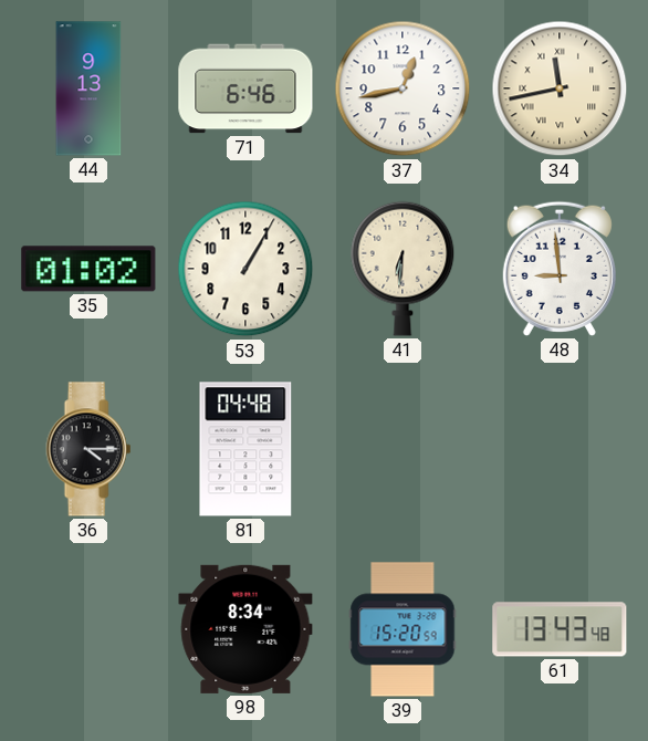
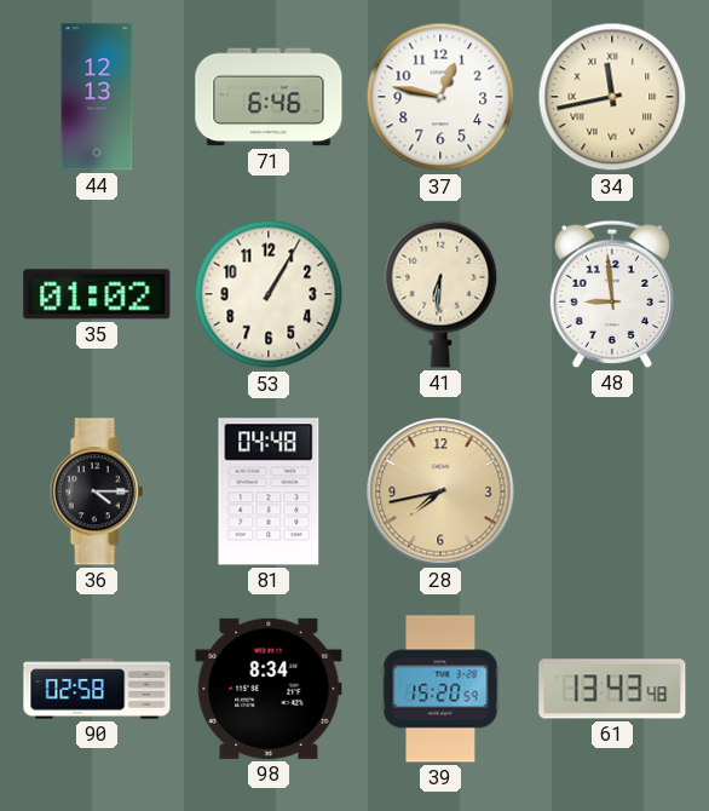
44: 9:13 -> 12:13
37: 12:43 -> 12:47
28: none -> 7:43
90: none -> 02:58
